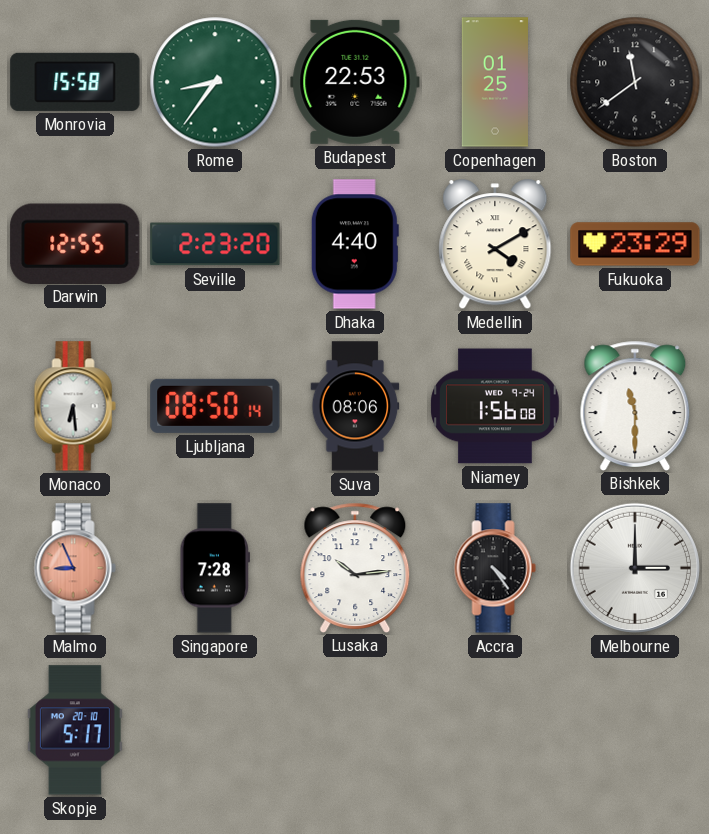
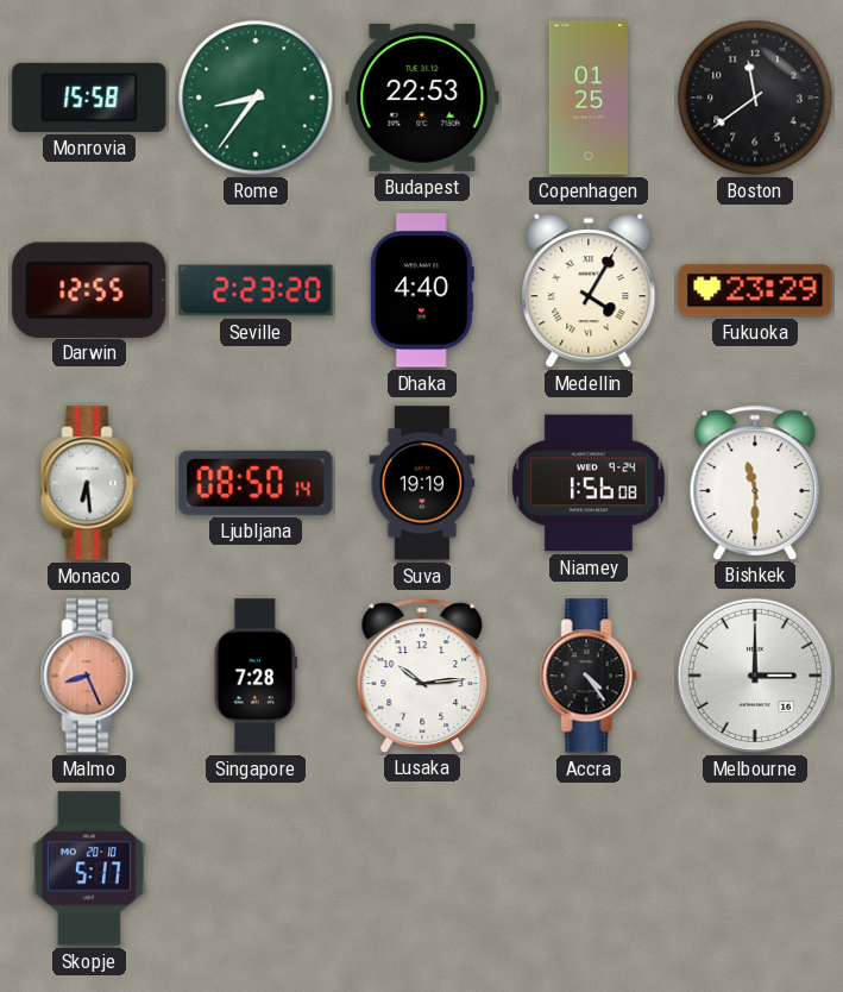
Medellin: 4:10 -> 4:05
Suva: 08:06 -> 19:19
Malmo: 8:56 -> 8:26
